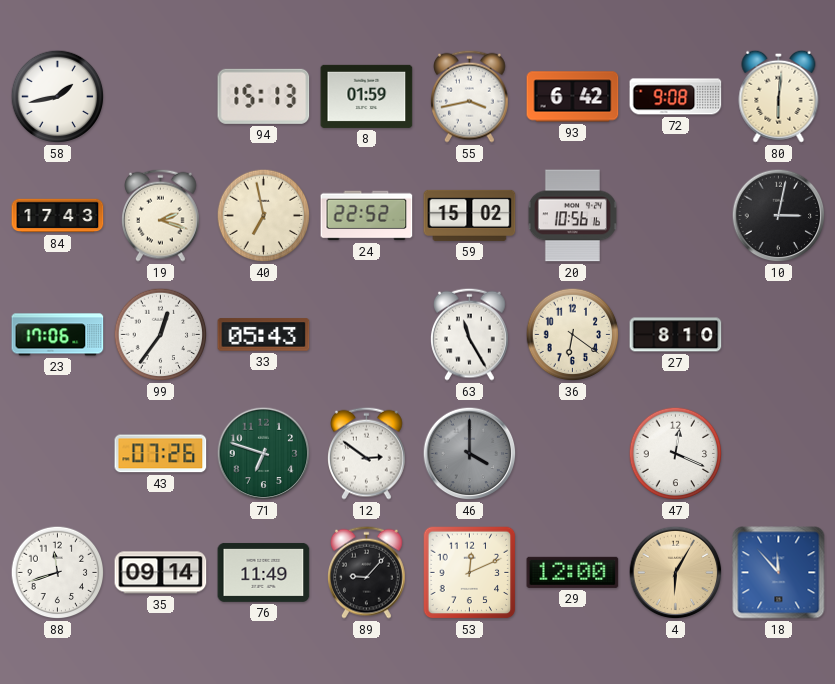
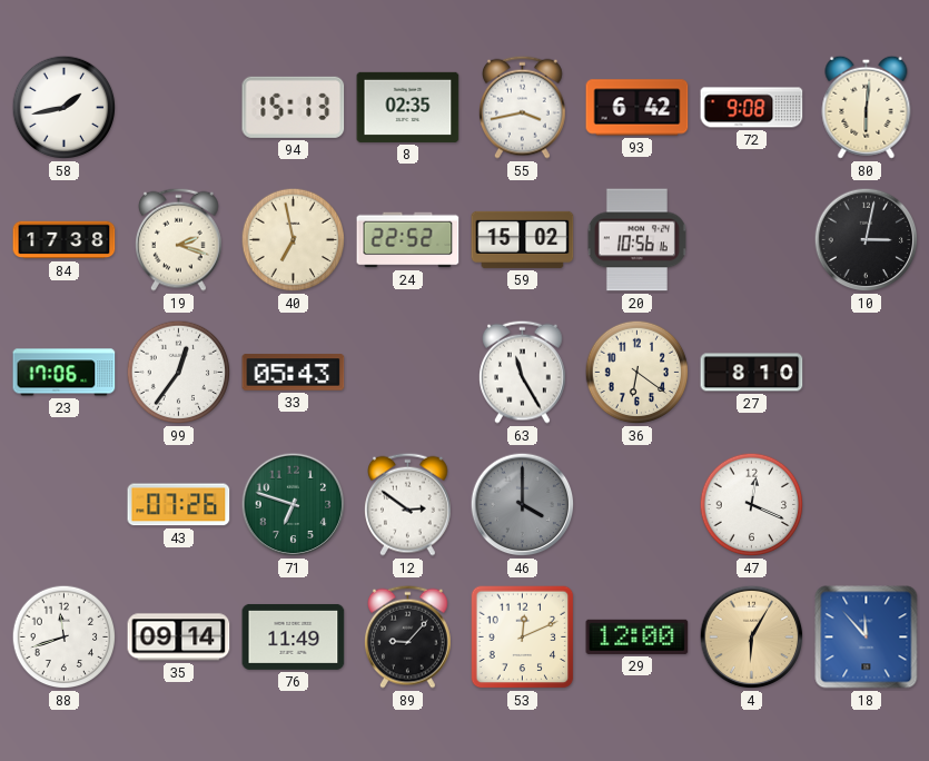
8: 01:59 -> 02:35
84: 17:43 -> 17:38
